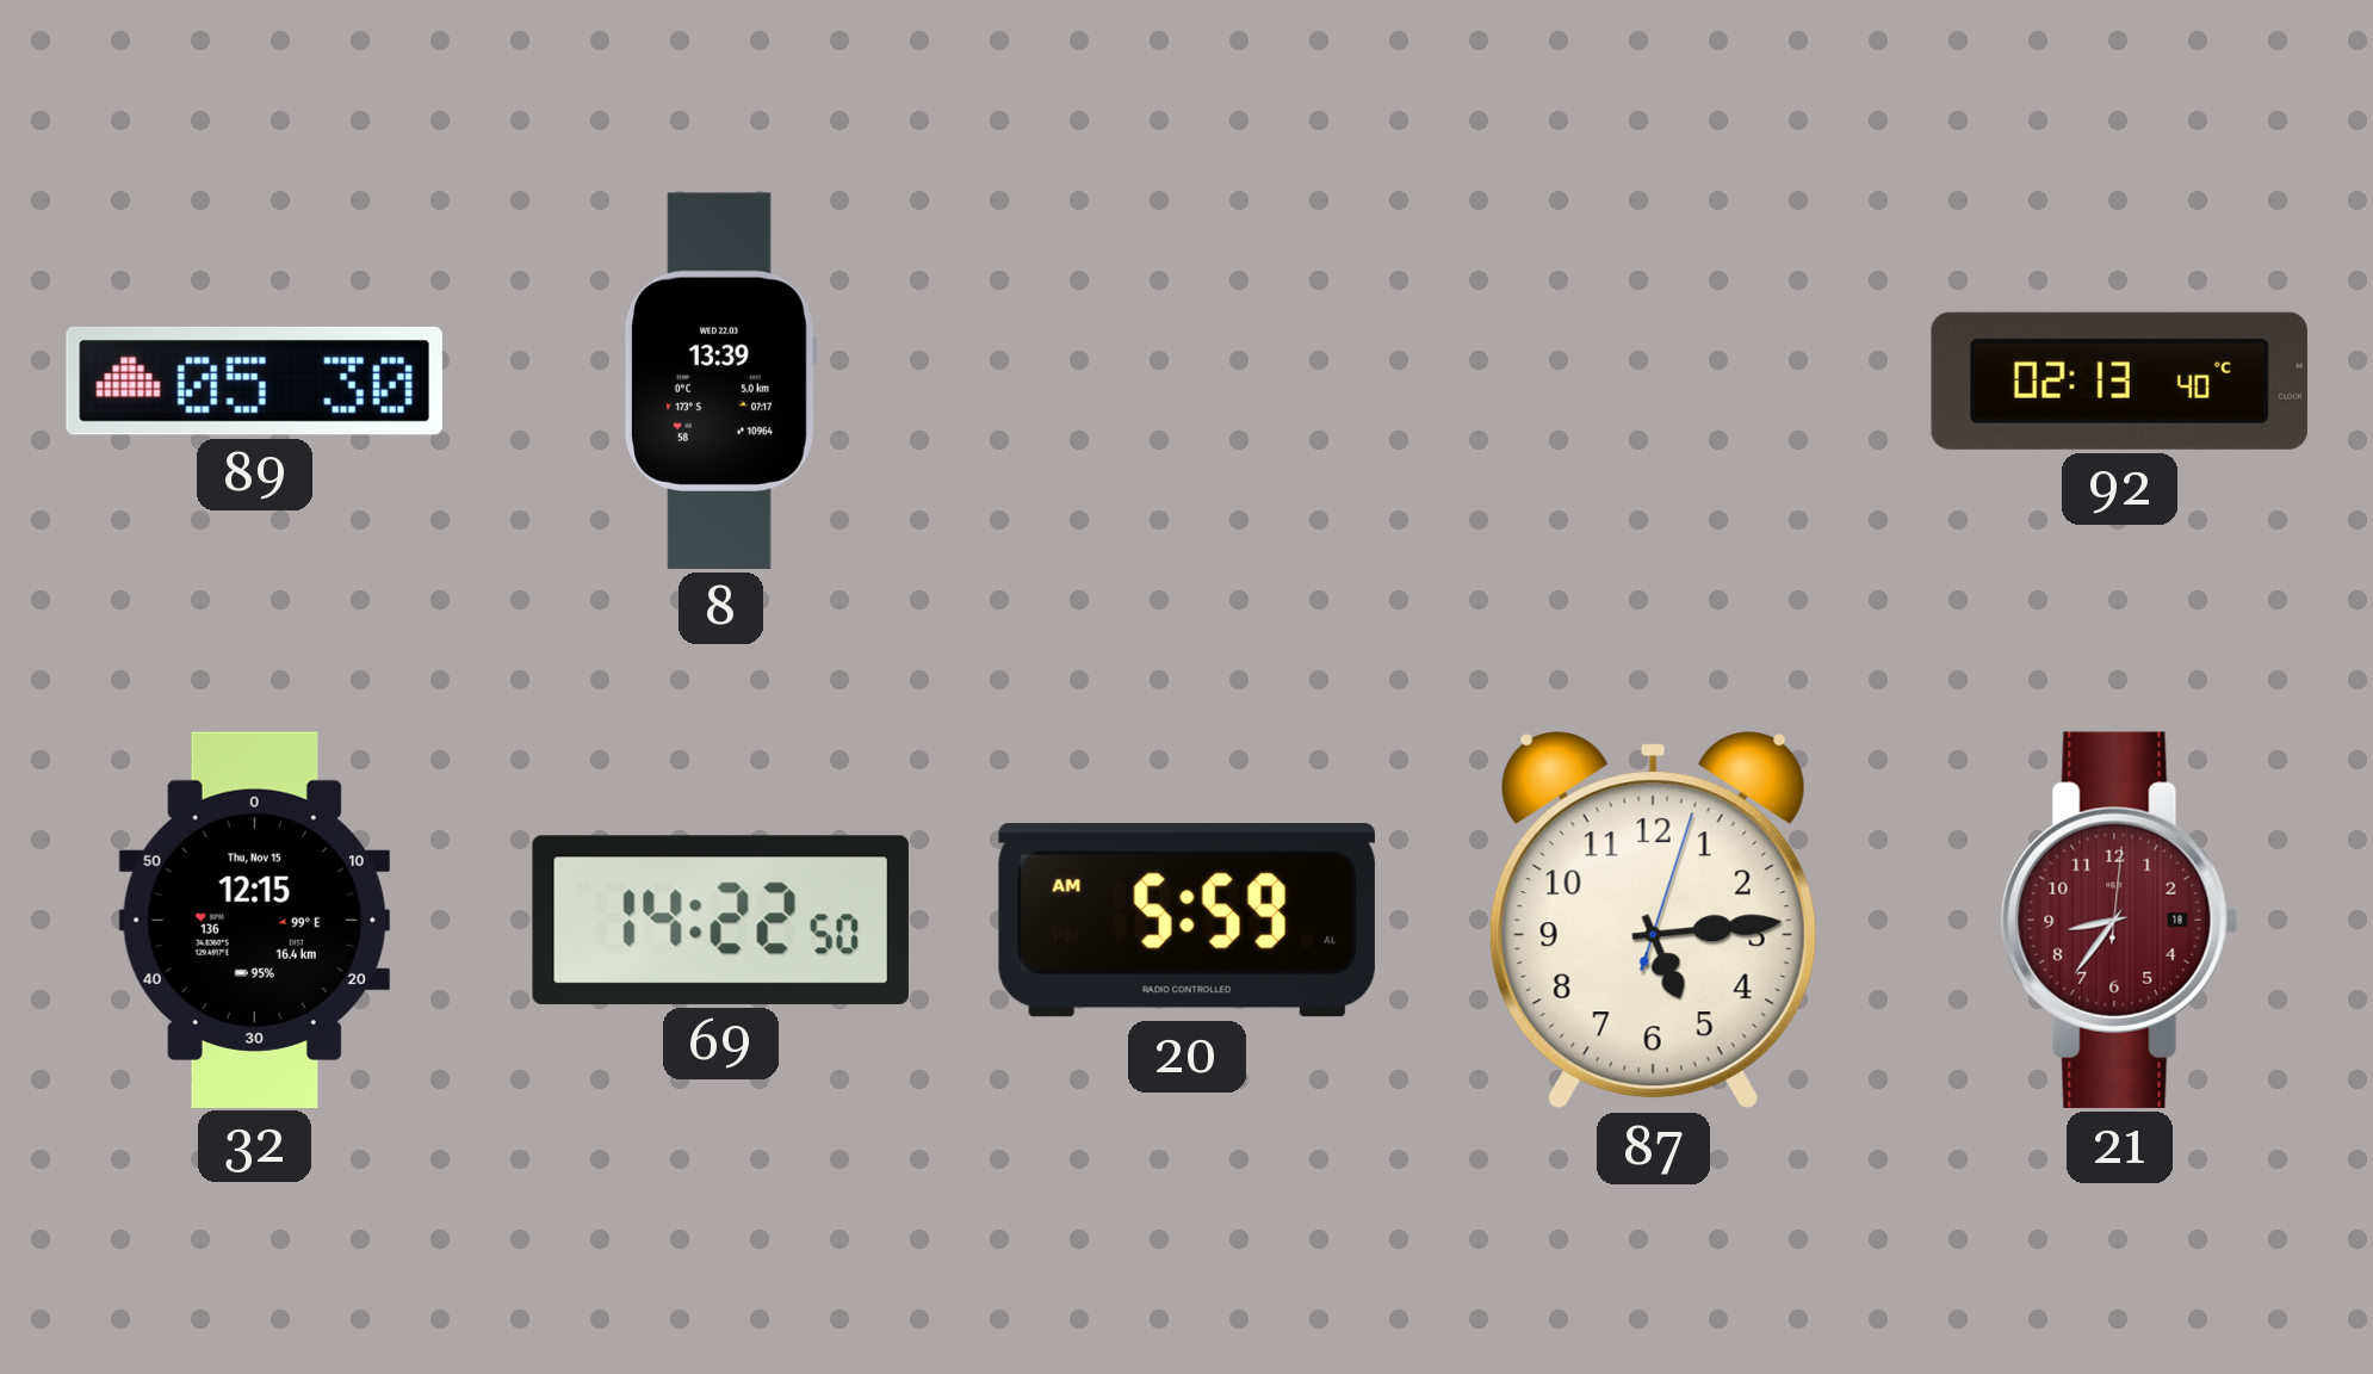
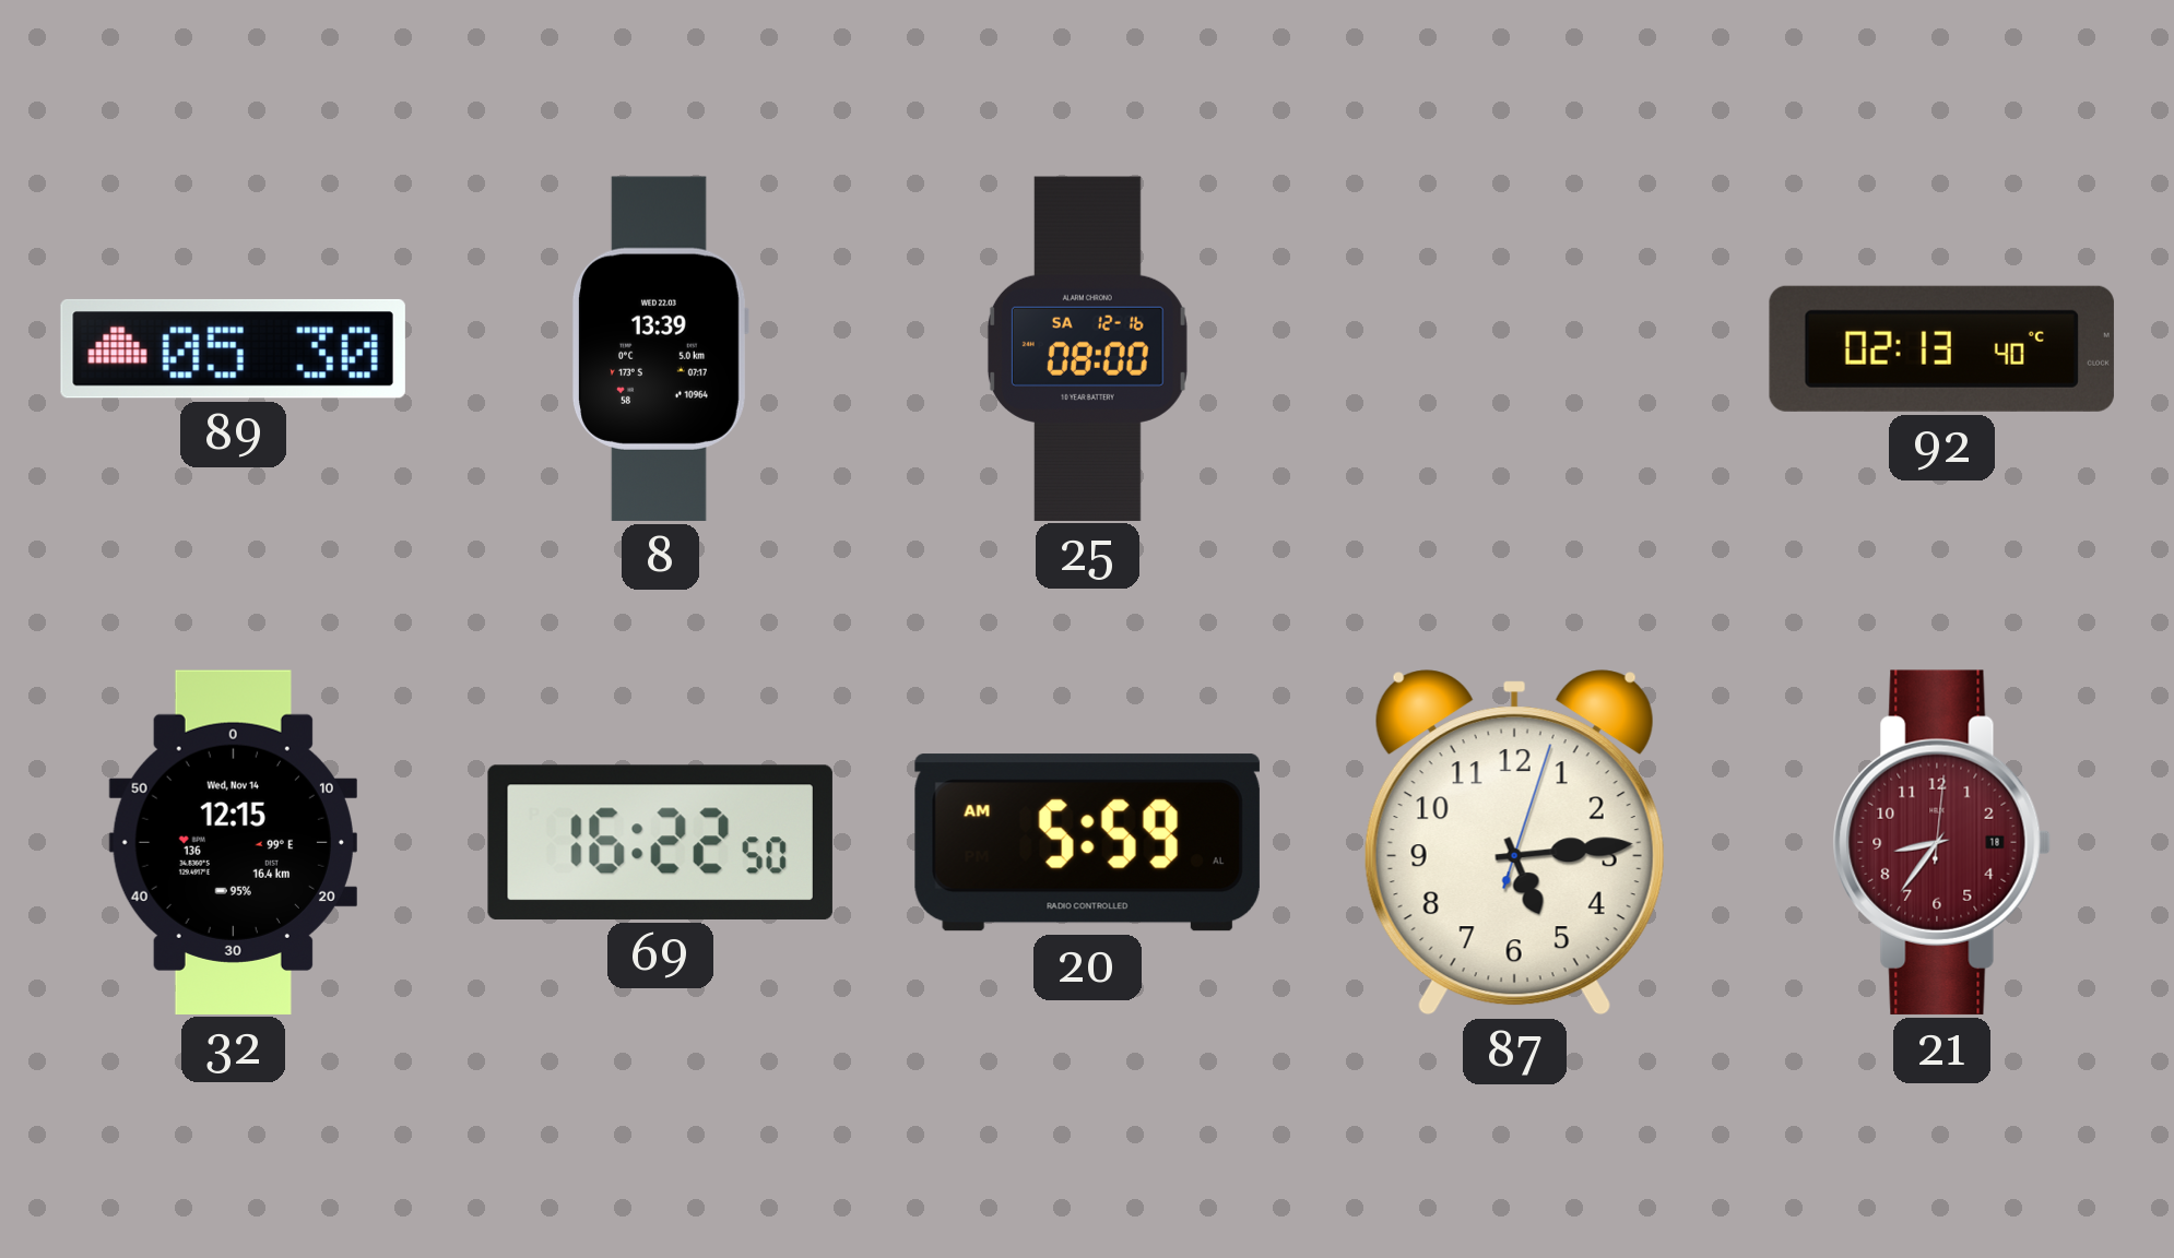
25: none -> 08:00
32 date: Thu, Nov 15 -> Wed, Nov 14
69: 14:22 -> 16:22
